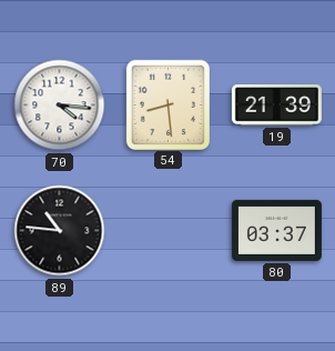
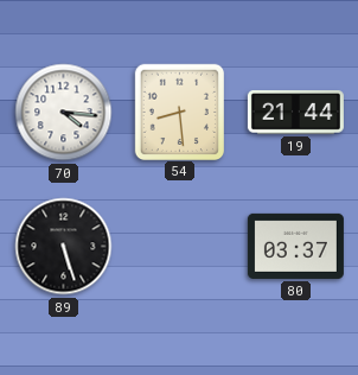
19: 21:39 -> 21:44
89: 10:46 -> 5:27
